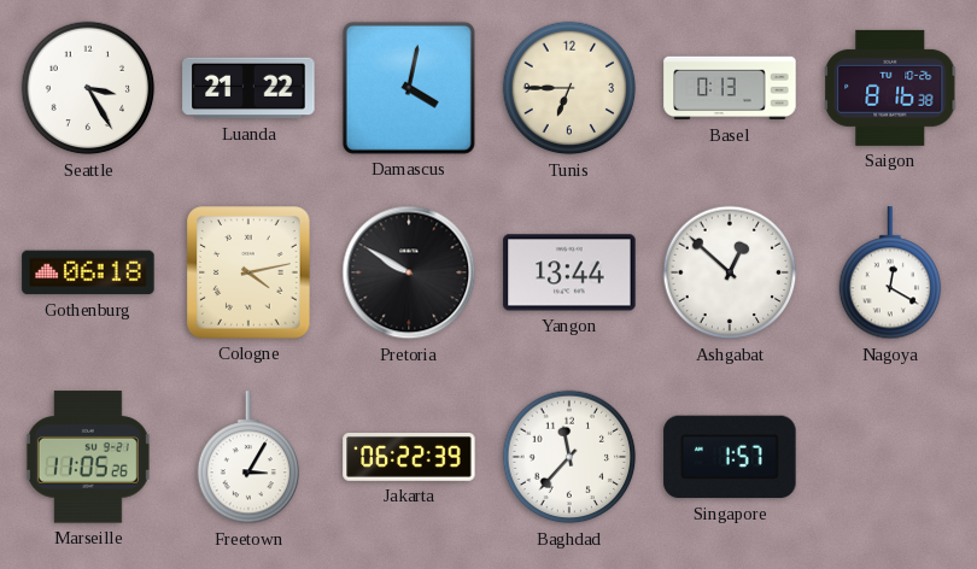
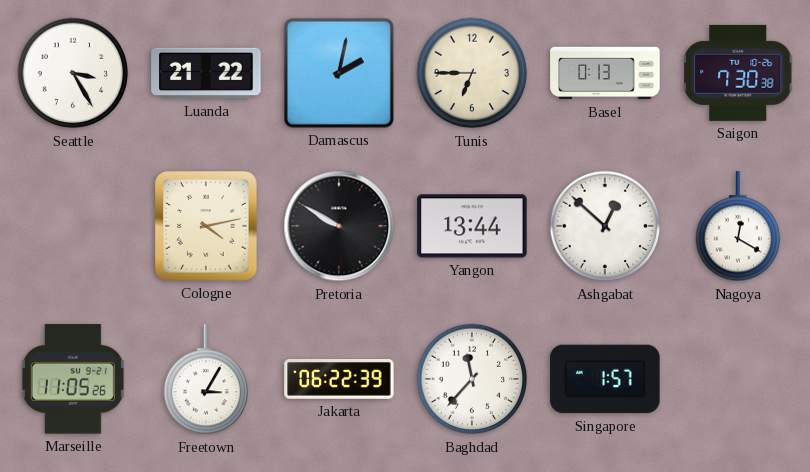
Damascus: 4:02 -> 2:02
Saigon: 8:16 -> 7:30
Gothenburg: 06:18 -> none
